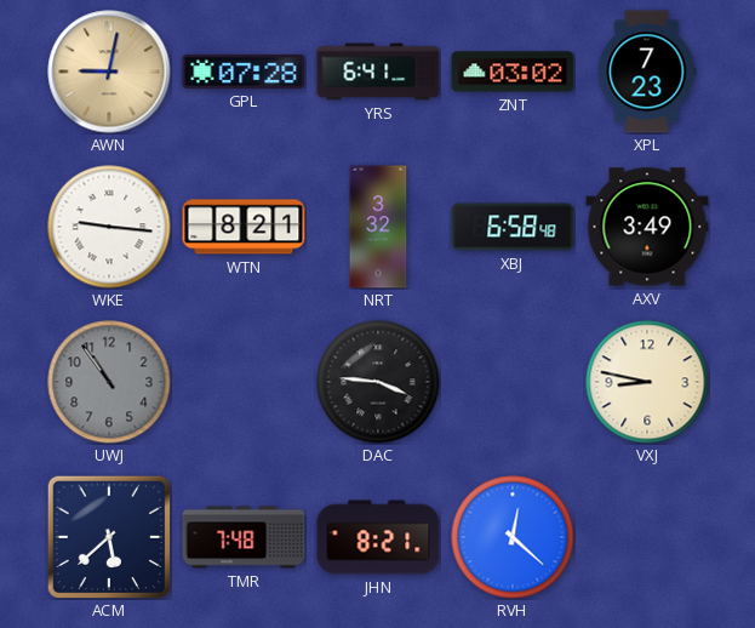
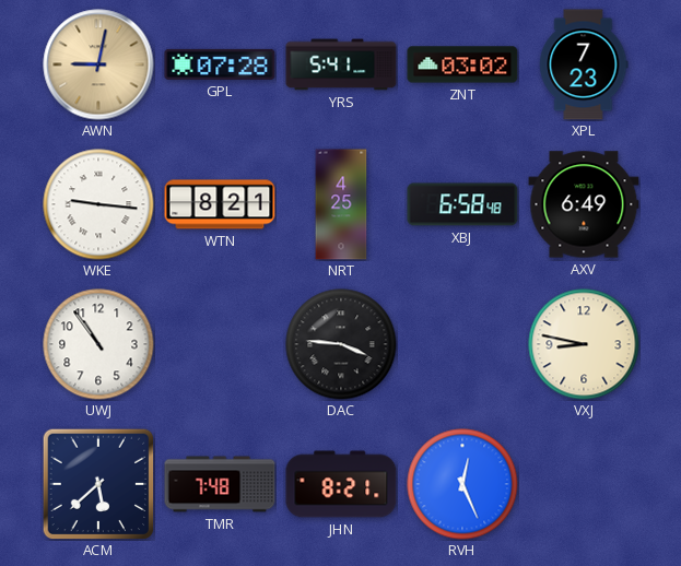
YRS: 6:41 -> 5:41
NRT: 3:32 -> 4:25
AXV: 3:49 -> 6:49
UWJ dial: grey -> white
RVH: 12:22 -> 12:26
